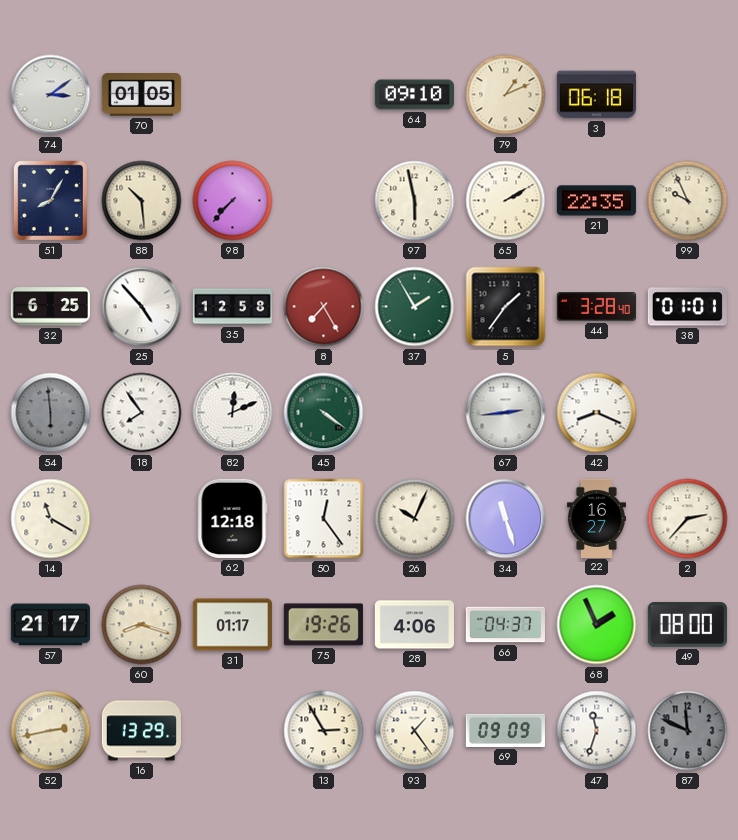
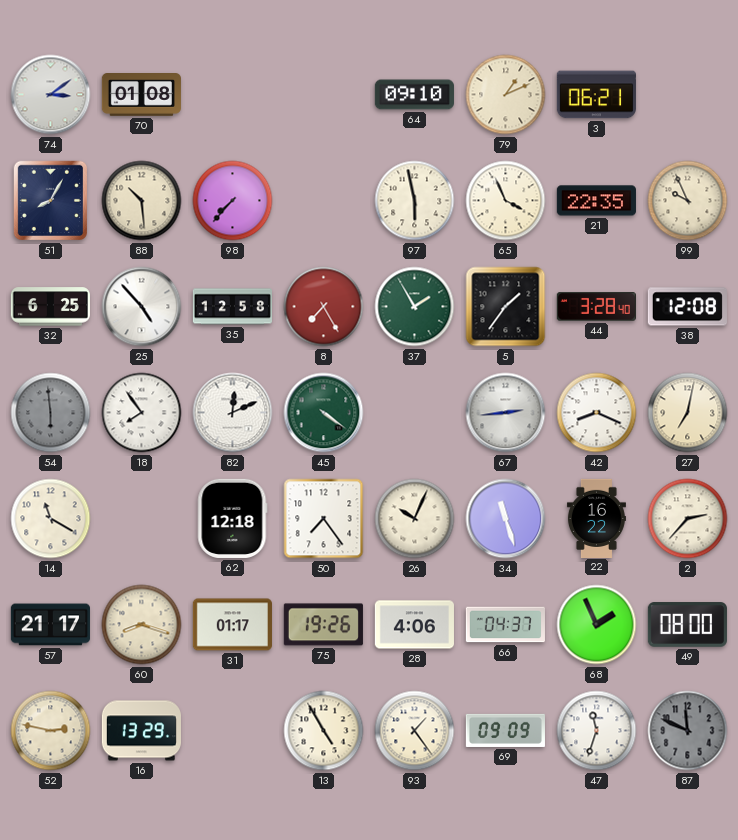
70: 01:05 -> 01:08
3: 06:18 -> 06:21
65: 2:10 -> 3:56
38: 01:01 -> 12:08
27: none -> 7:02
50: 12:24 -> 7:24
22: 16:27 -> 16:22
52: 2:43 -> 2:47
13: 2:55 -> 4:55
